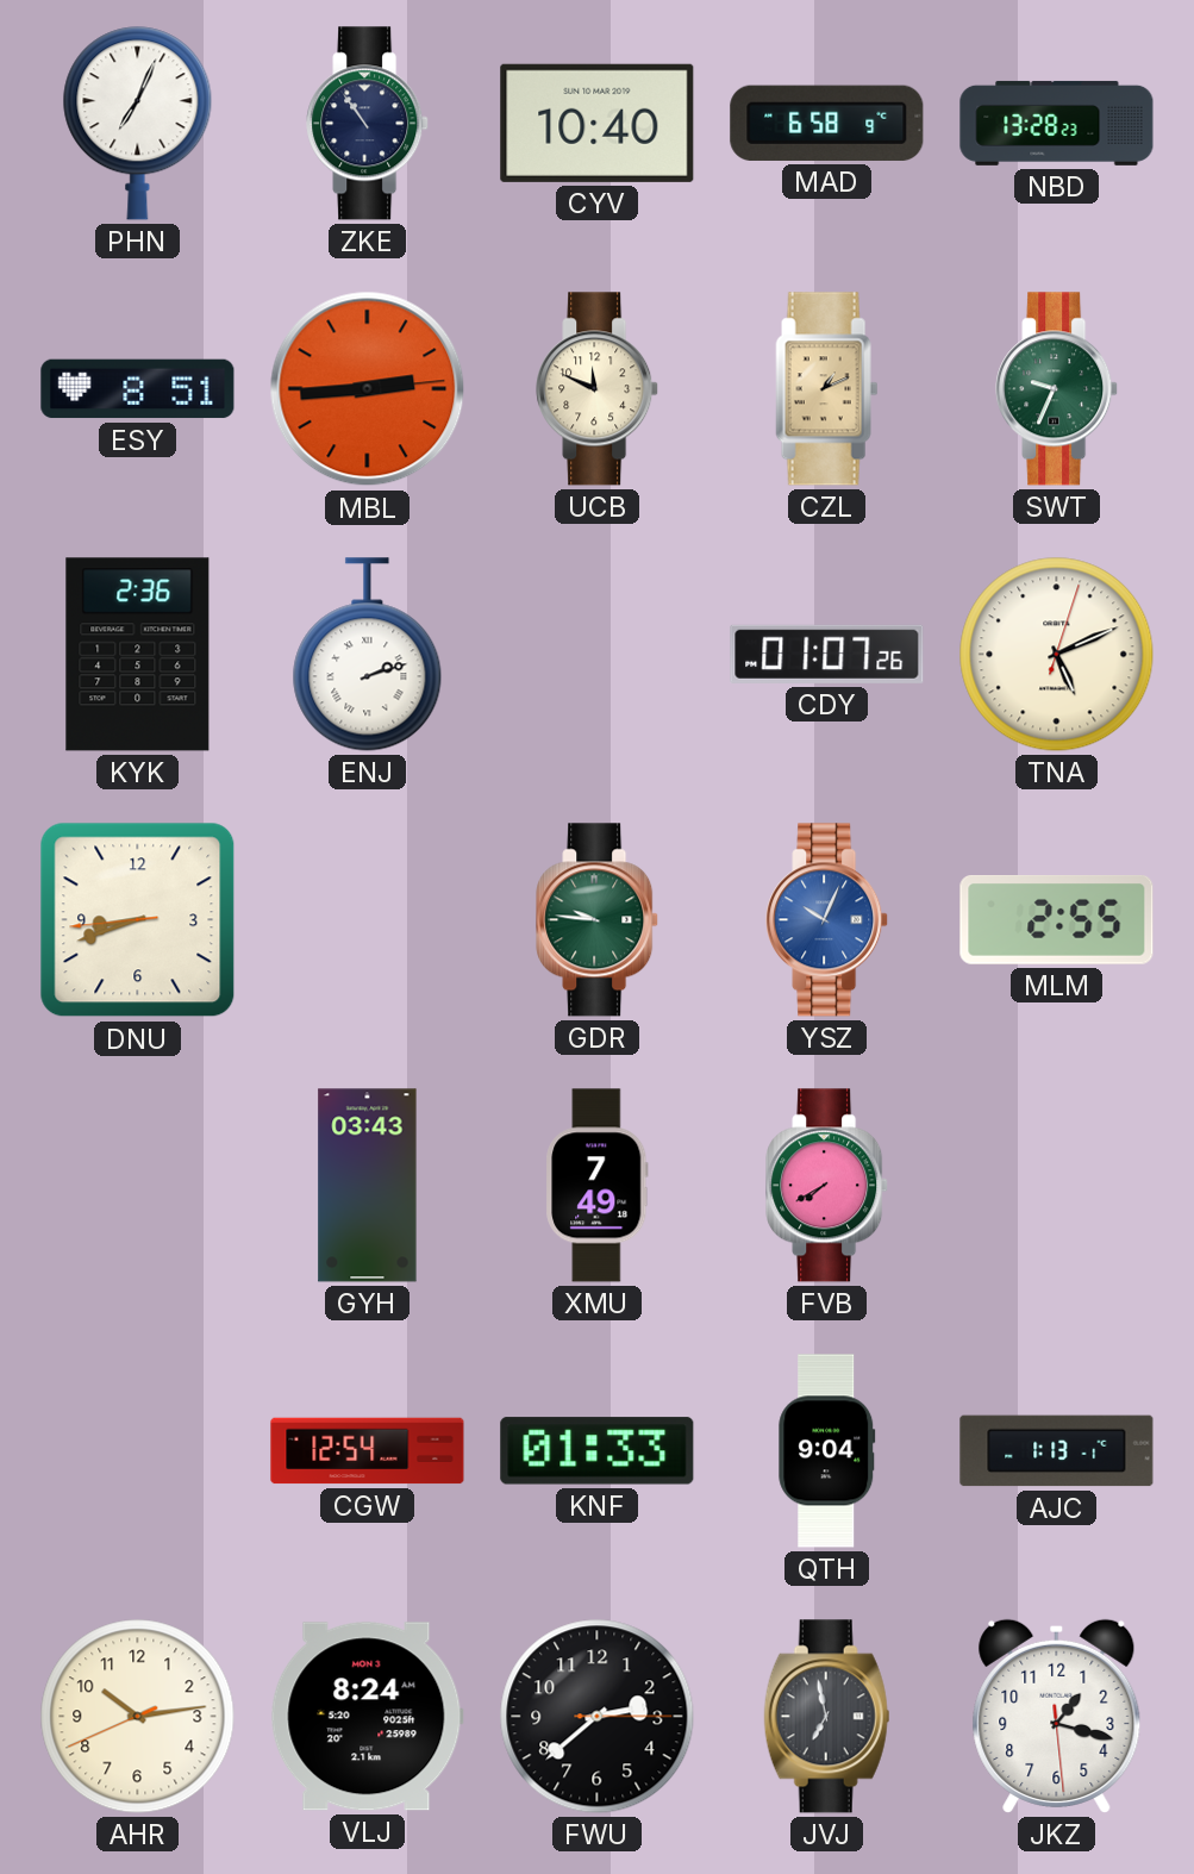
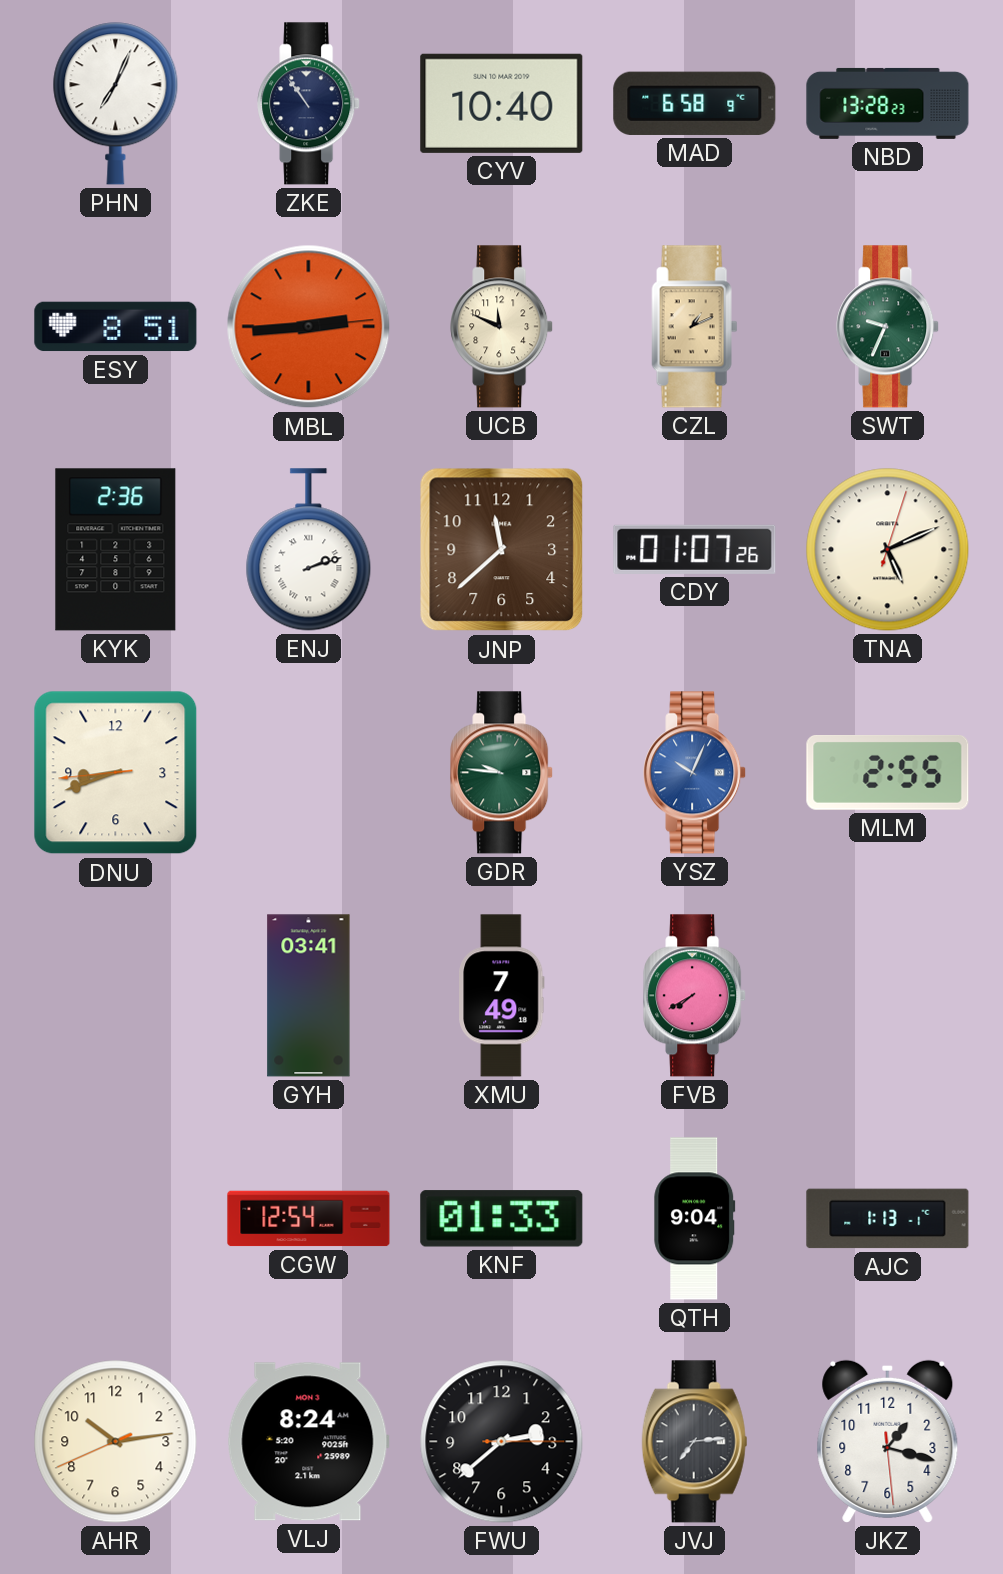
JNP: none -> 11:38
GYH: 03:43 -> 03:41
JVJ: 6:58 -> 7:14
